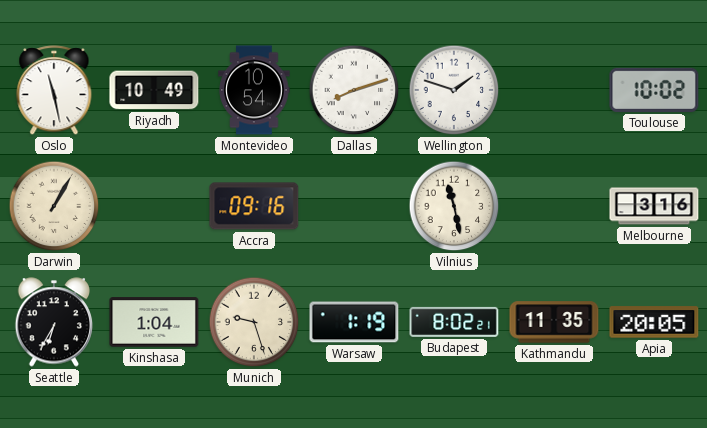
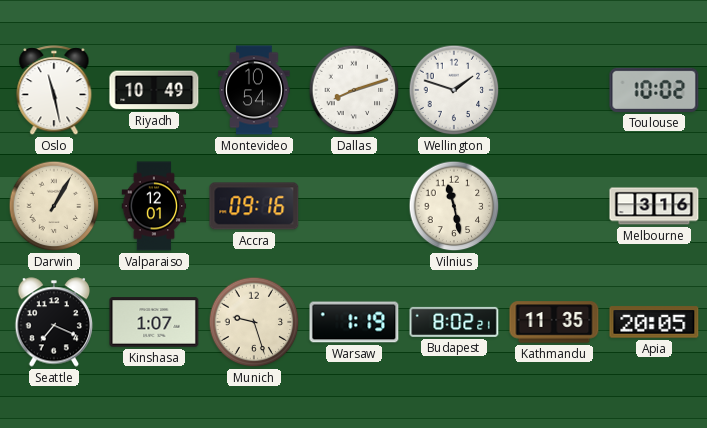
Valparaiso: none -> 12:01
Seattle: 6:35 -> 7:19
Kinshasa: 1:04 -> 1:07
